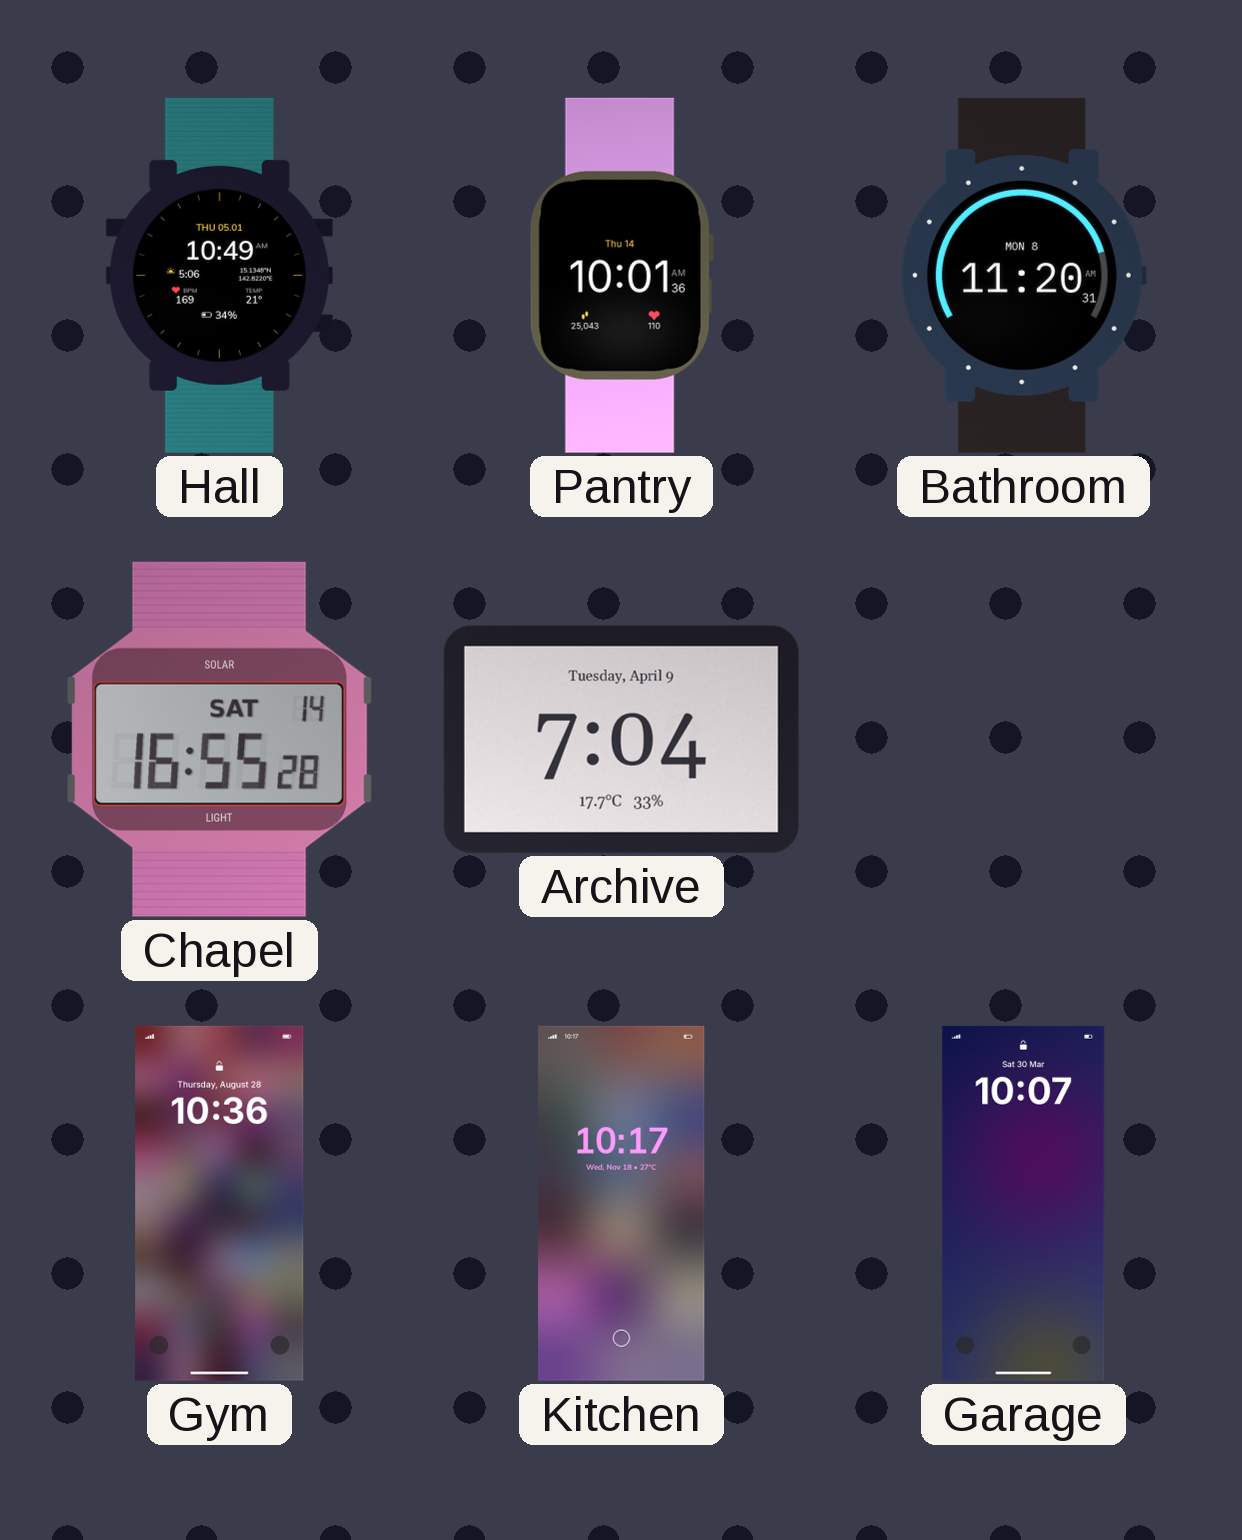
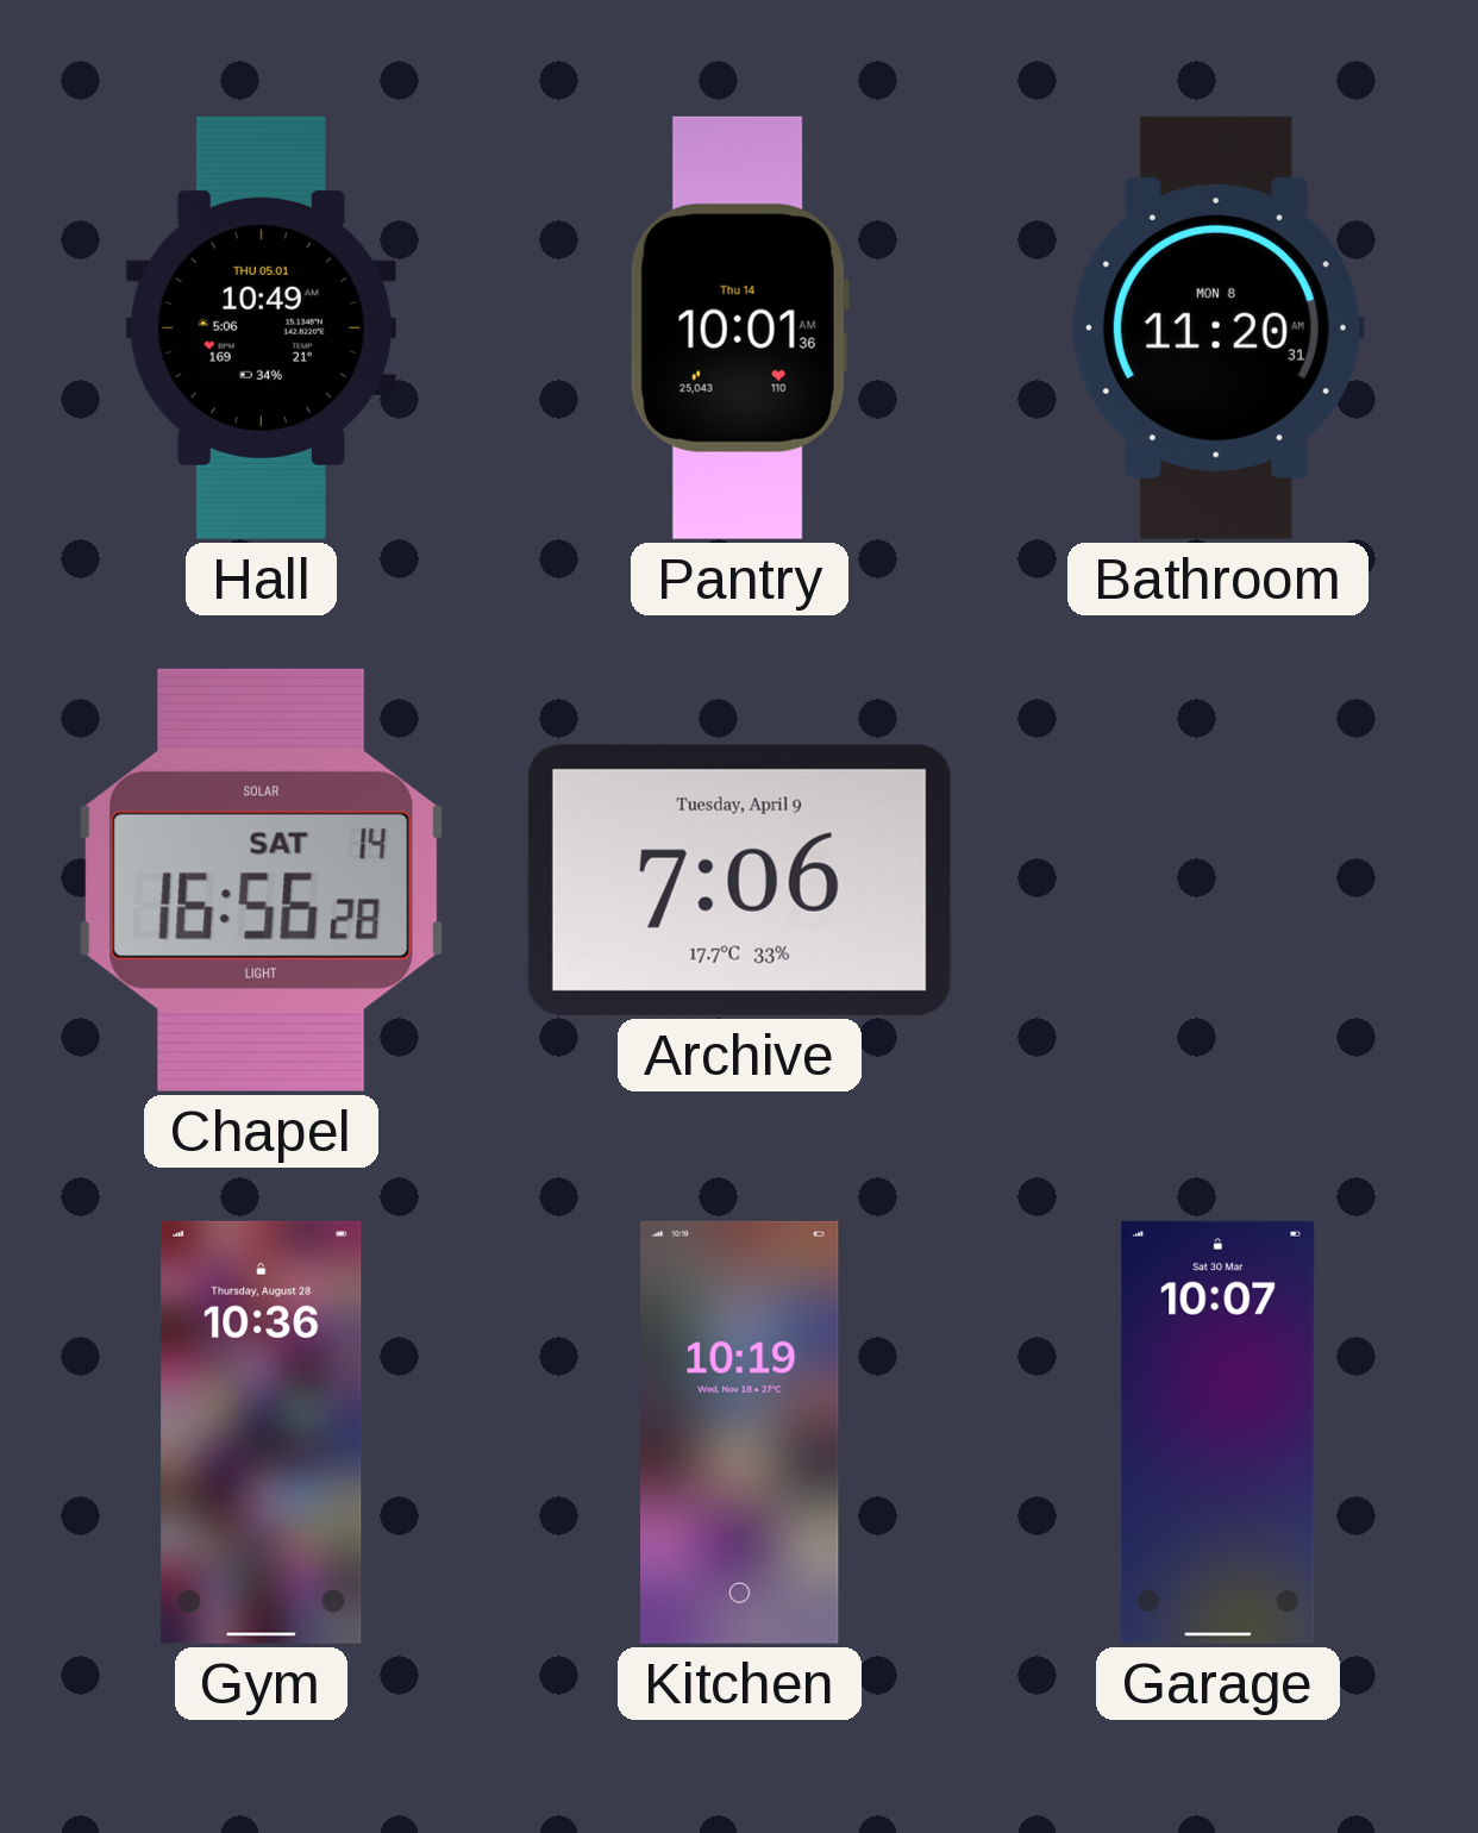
Chapel: 16:55 -> 16:56
Archive: 7:04 -> 7:06
Kitchen: 10:17 -> 10:19
